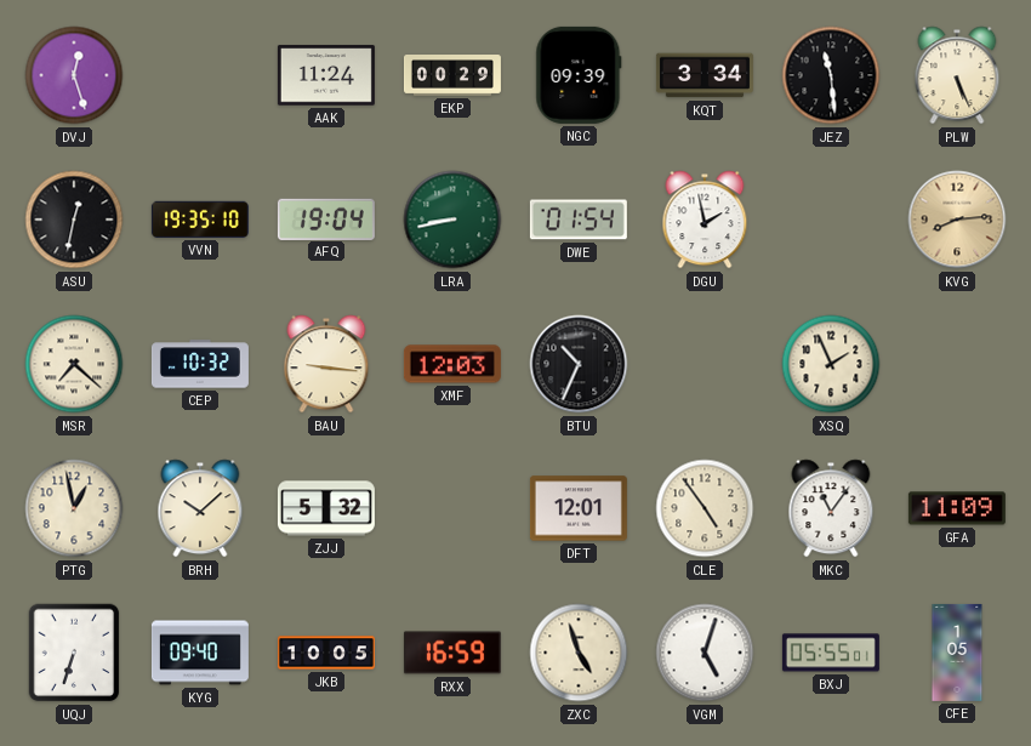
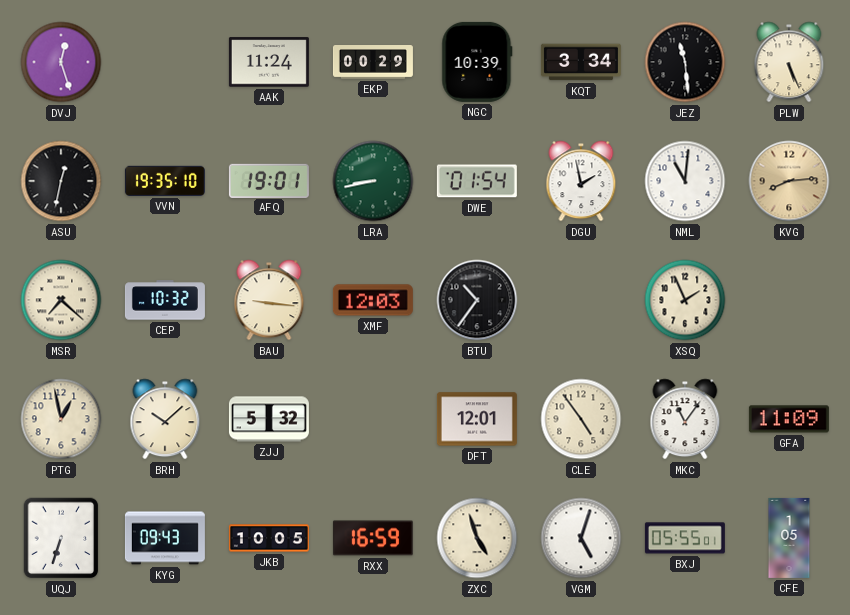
NGC: 09:39 -> 10:39
AFQ: 19:04 -> 19:01
NML: none -> 11:01
BTU: 10:34 -> 10:36
KYG: 09:40 -> 09:43
